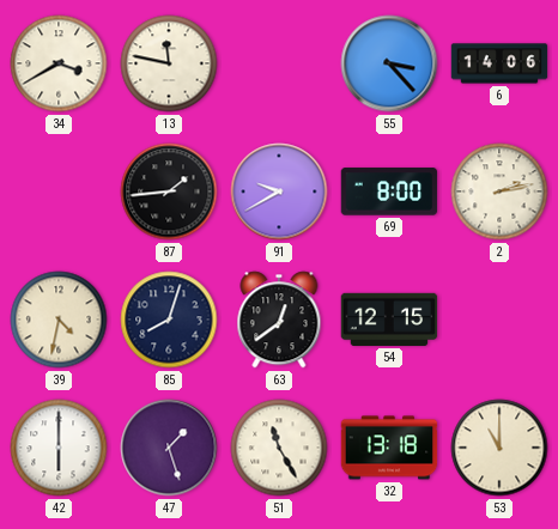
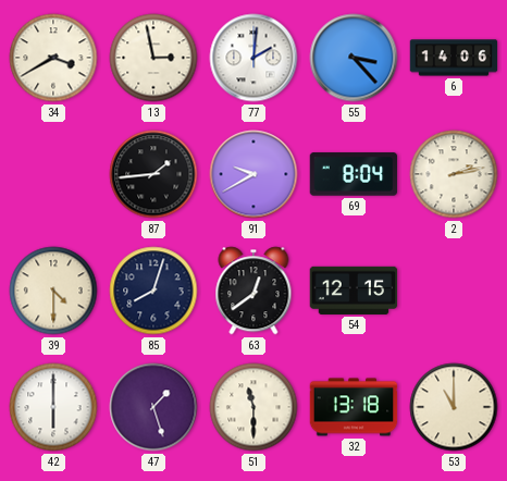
13: 11:47 -> 2:58
77: none -> 2:01
69: 8:00 -> 8:04
39: 4:32 -> 4:30
51: 11:25 -> 11:30
